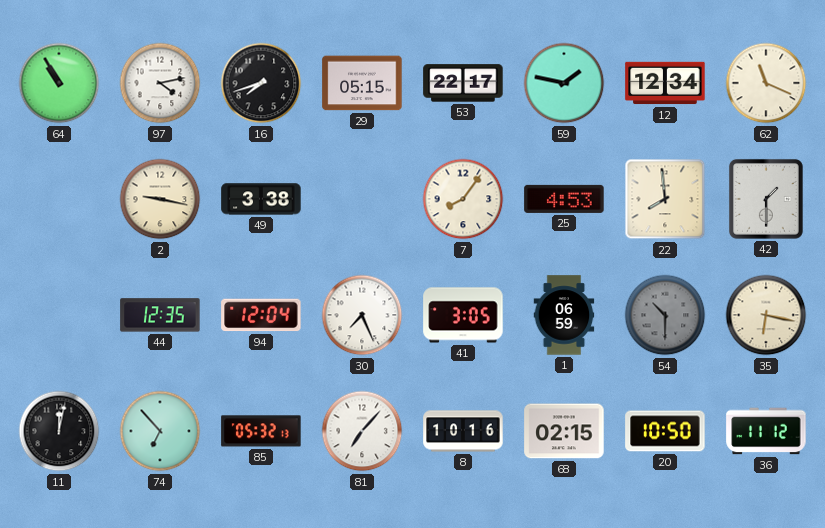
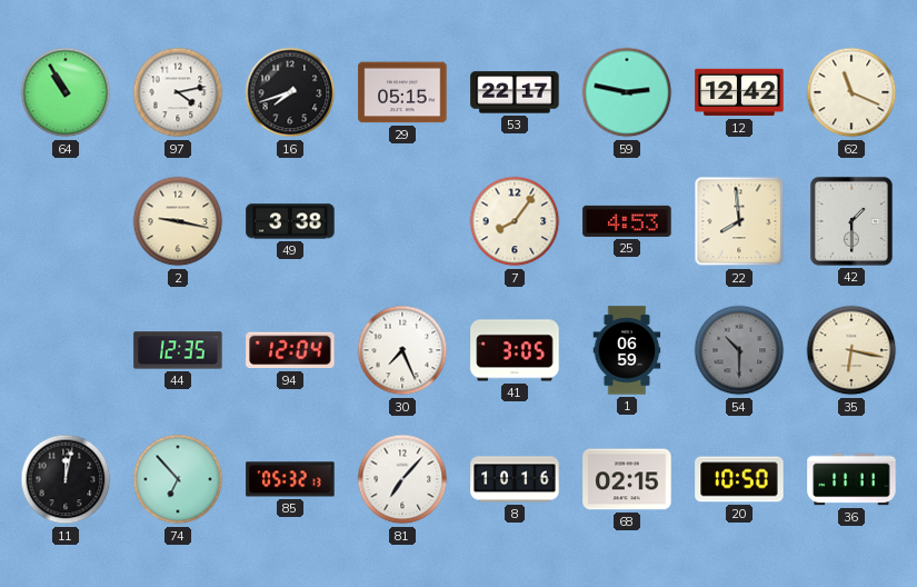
59: 1:47 -> 2:47
12: 12:34 -> 12:42
36: 11:12 -> 11:11
